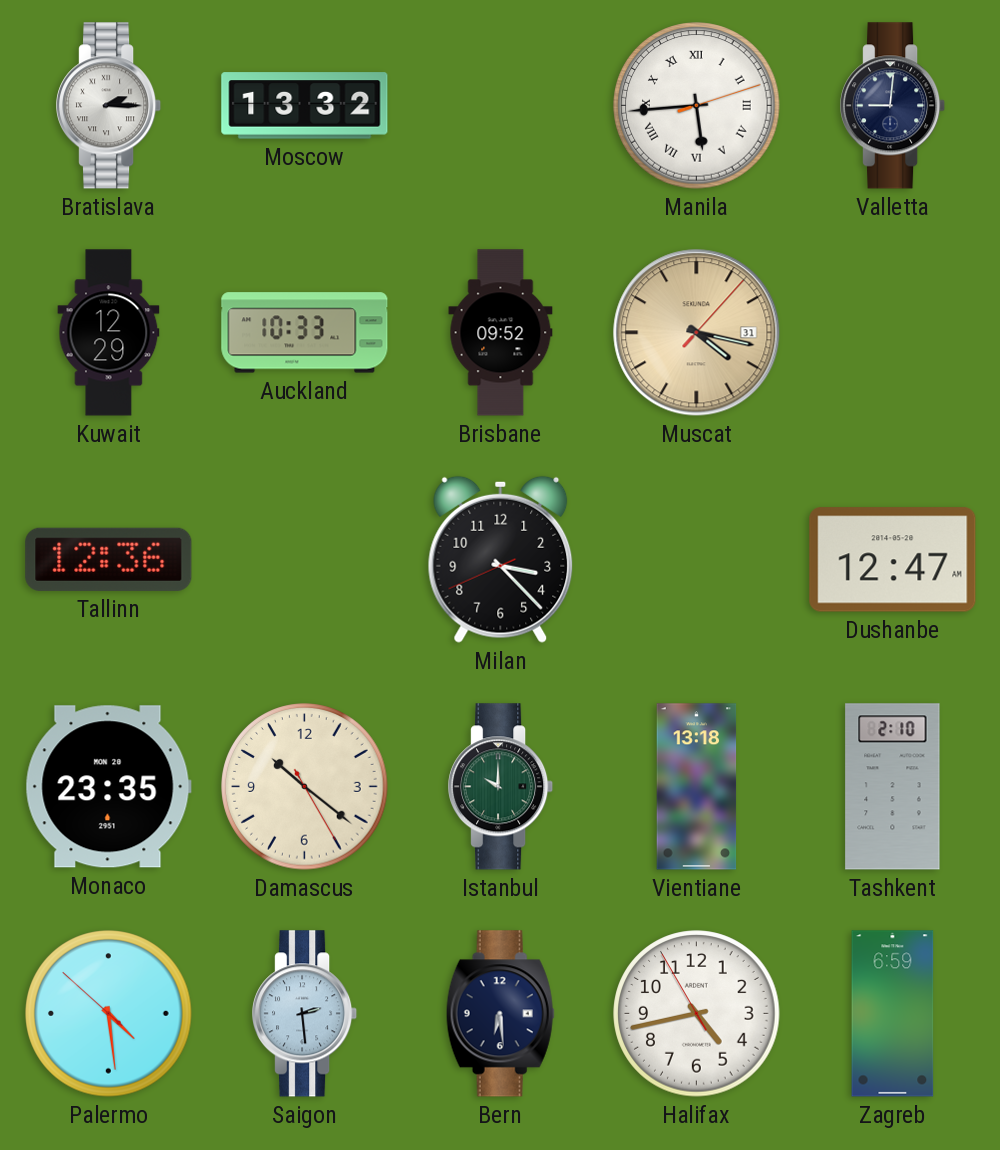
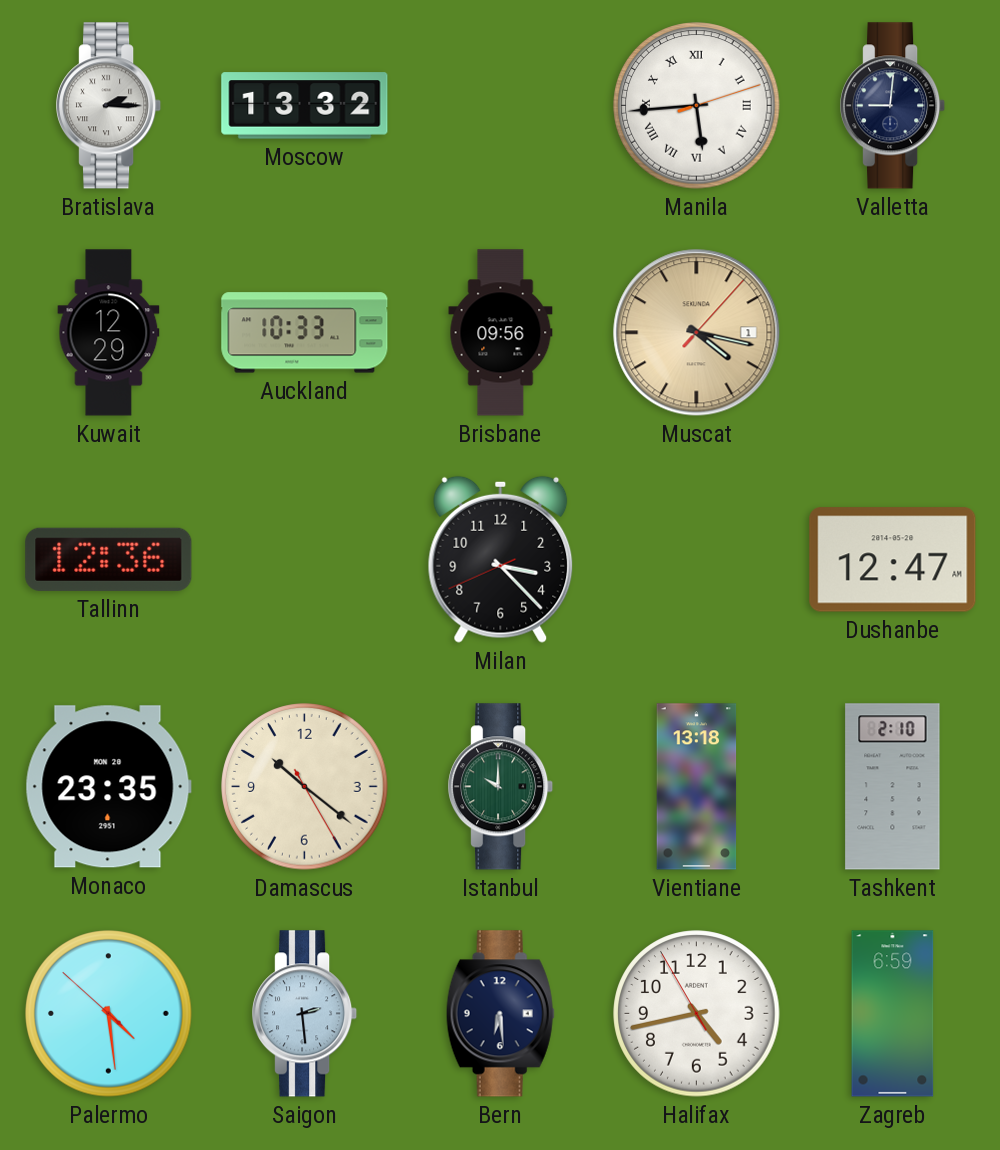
Brisbane: 09:52 -> 09:56
Muscat date: 31 -> 1
